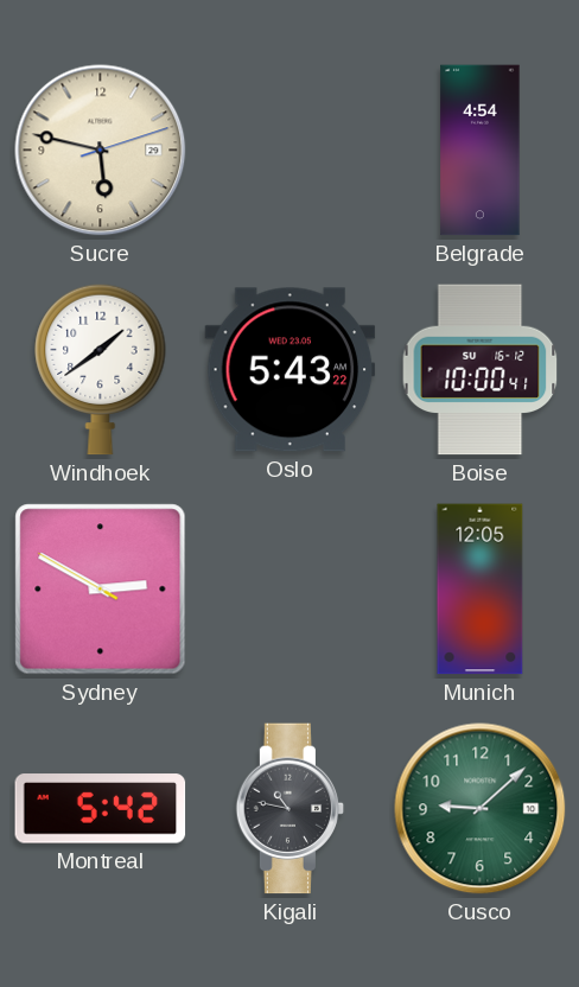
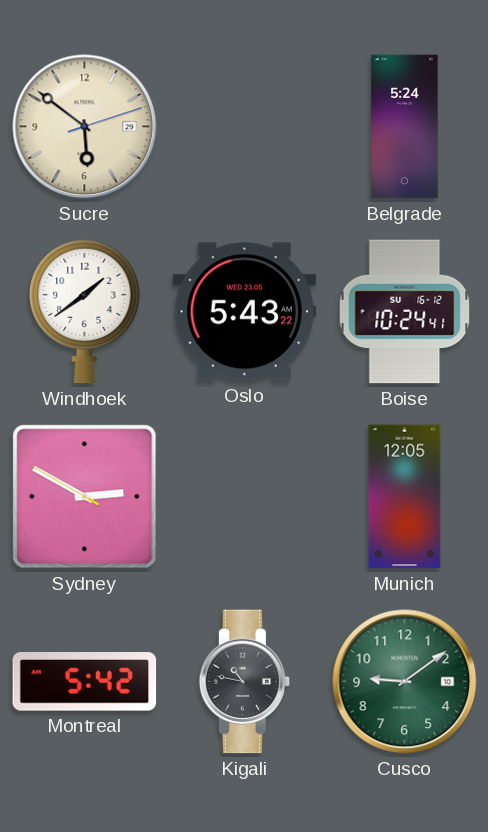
Sucre: 5:47 -> 5:51
Belgrade: 4:54 -> 5:24
Boise: 10:00 -> 10:24
Cusco: 9:08 -> 9:09
